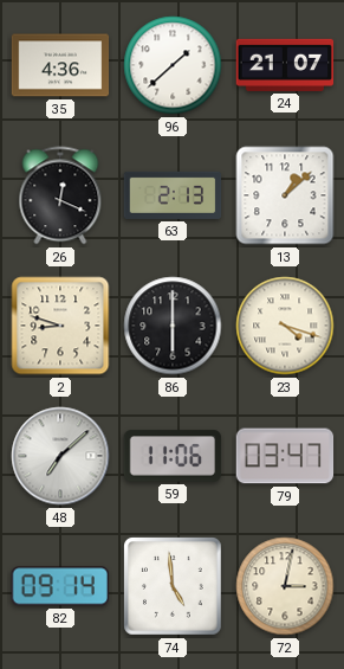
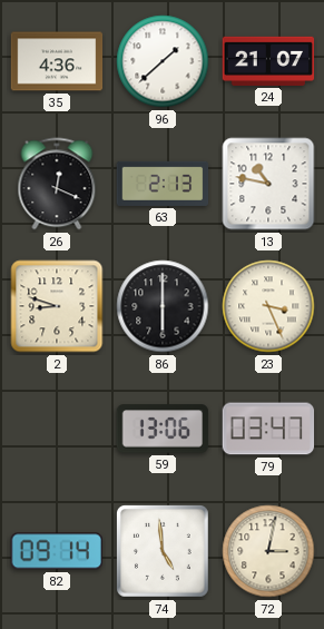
13: 1:08 -> 10:47
23: 4:18 -> 3:26
48: 7:08 -> none
59: 11:06 -> 13:06
